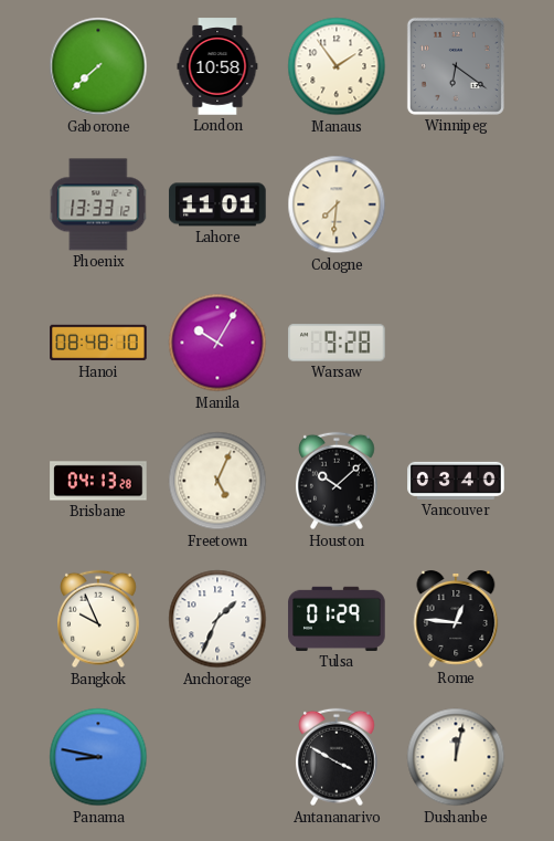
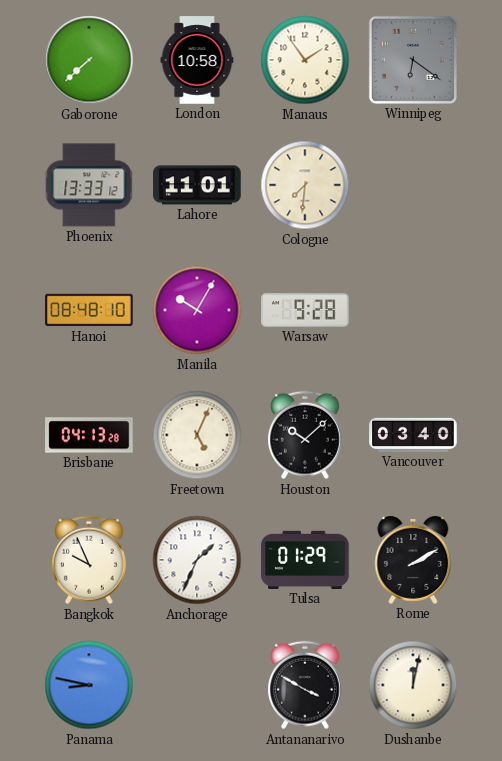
Rome: 12:46 -> 2:10
